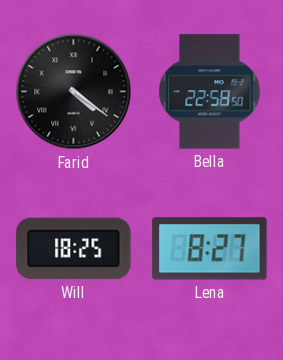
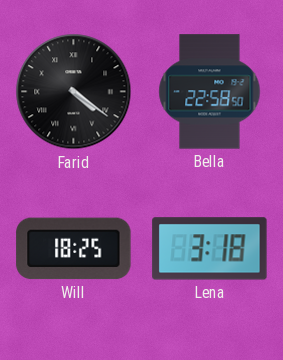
Lena: 8:27 -> 3:18
